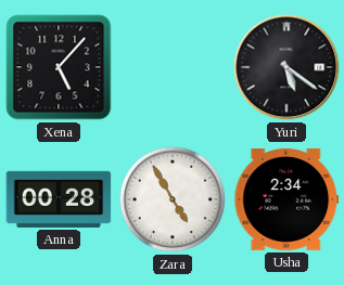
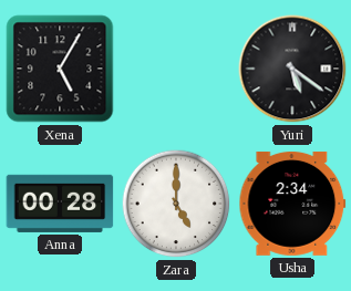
Xena: 5:07 -> 5:05
Zara: 4:55 -> 5:00
